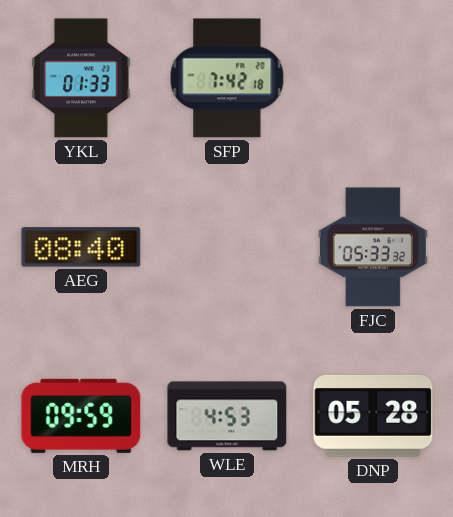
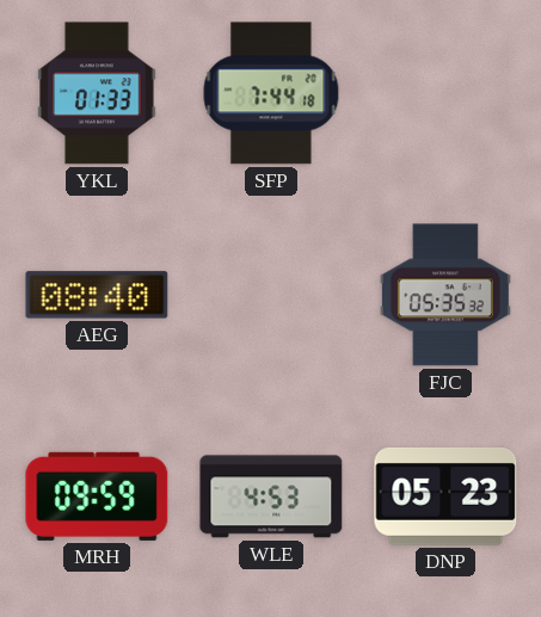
SFP: 7:42 -> 7:44
FJC: 05:33 -> 05:35
DNP: 05:28 -> 05:23
